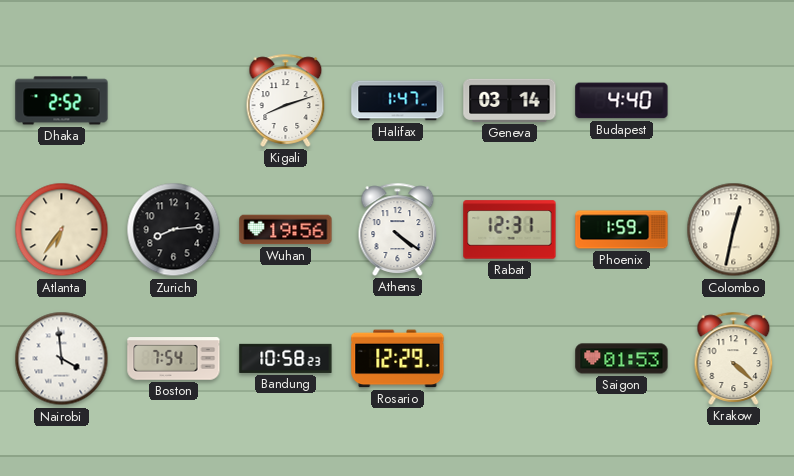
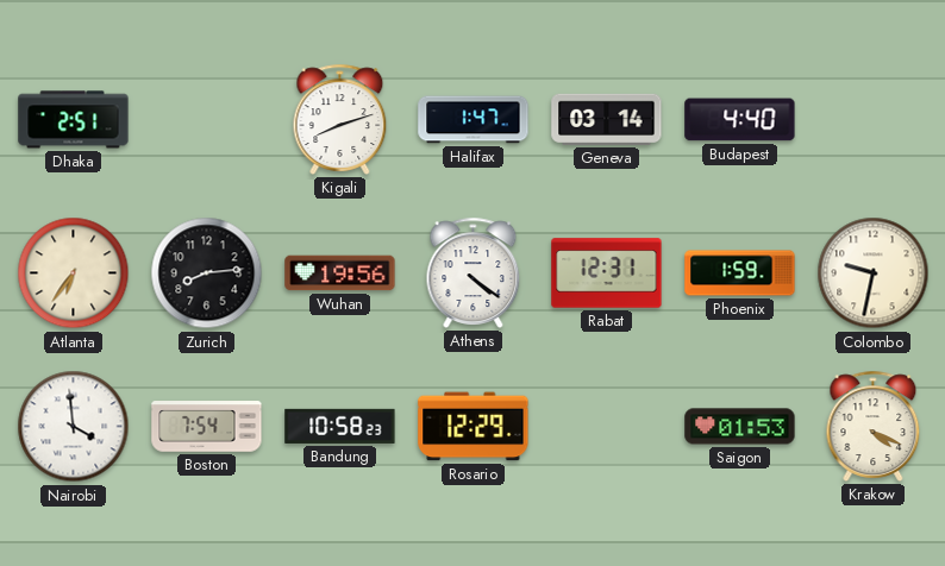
Dhaka: 2:52 -> 2:51
Colombo: 12:32 -> 9:32
Krakow: 4:22 -> 4:19
